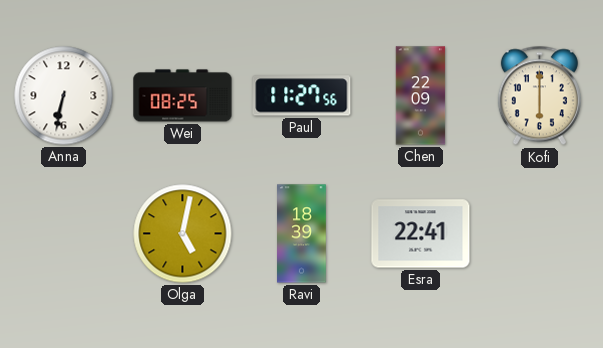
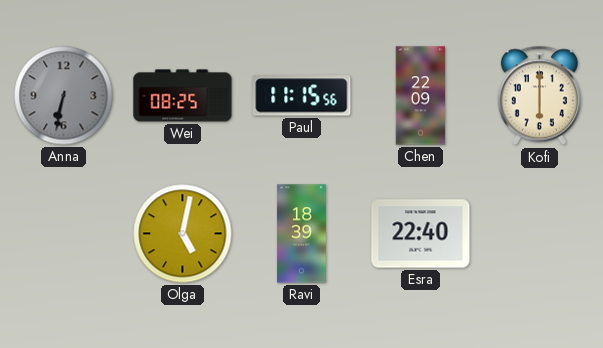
Anna dial: white -> grey
Paul: 11:27 -> 11:15
Esra: 22:41 -> 22:40
